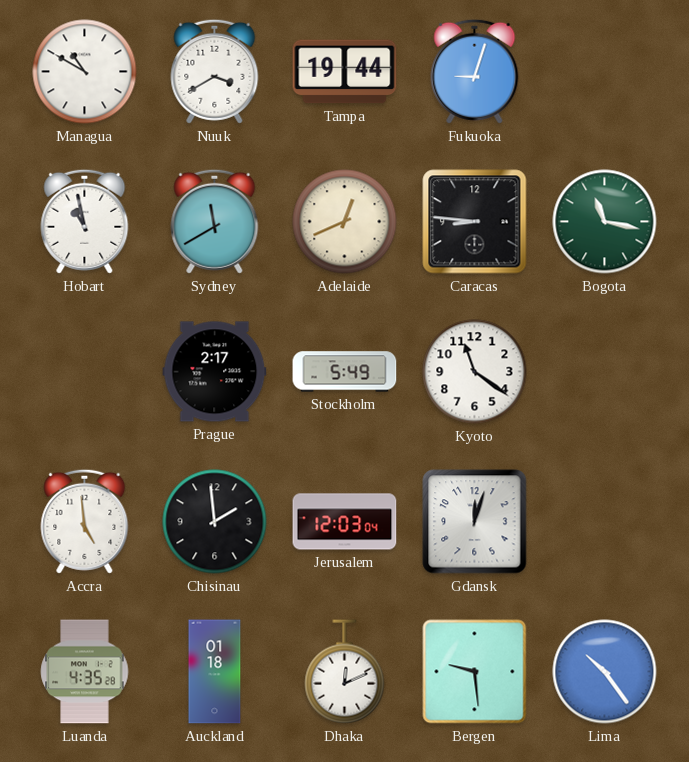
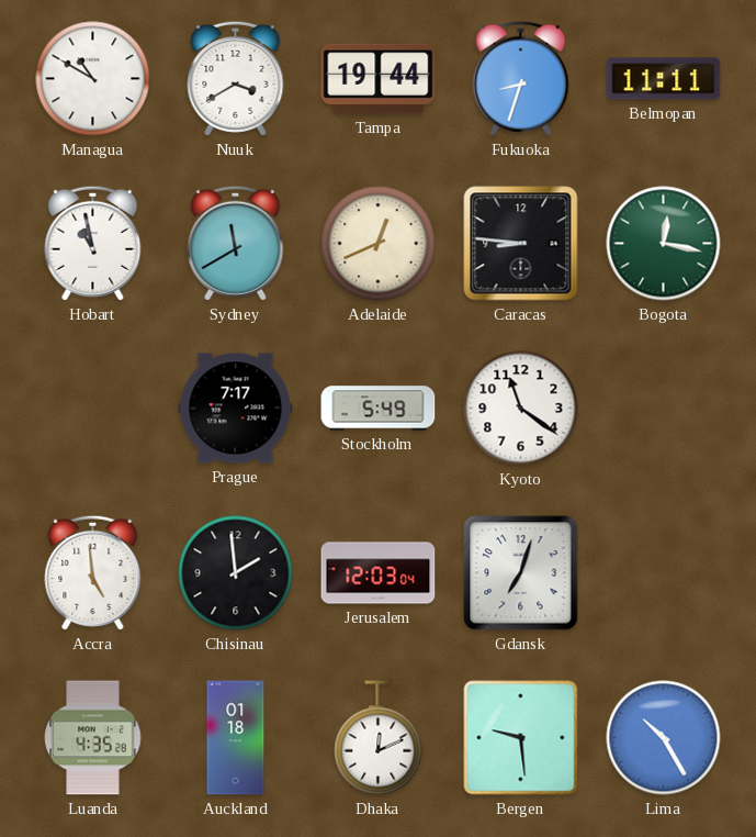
Fukuoka: 9:03 -> 8:33
Belmopan: none -> 11:11
Bogota: 11:17 -> 12:17
Prague: 2:17 -> 7:17
Gdansk: 12:03 -> 7:03
Lima: 10:24 -> 10:25
